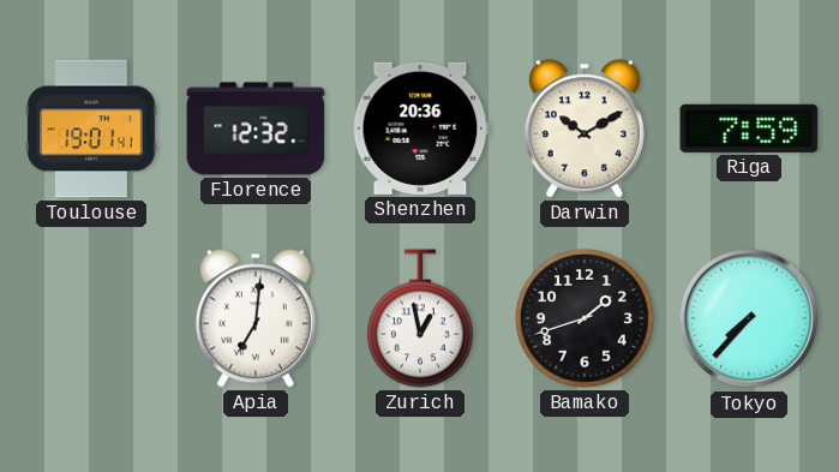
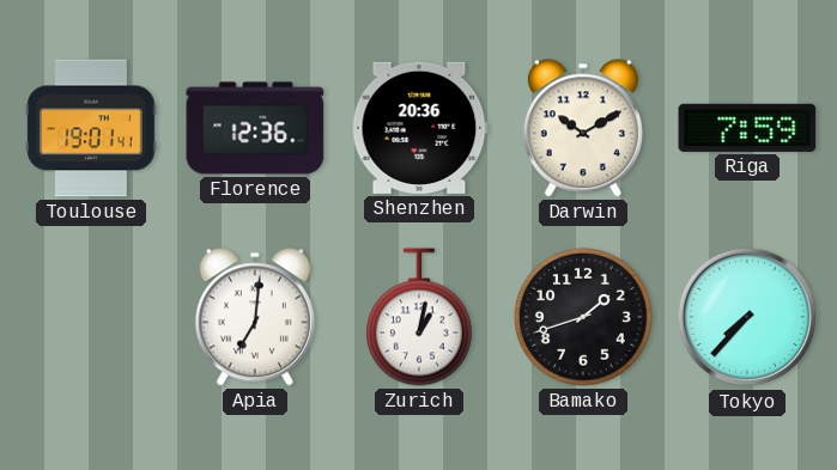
Florence: 12:32 -> 12:36
Zurich: 12:58 -> 1:02
